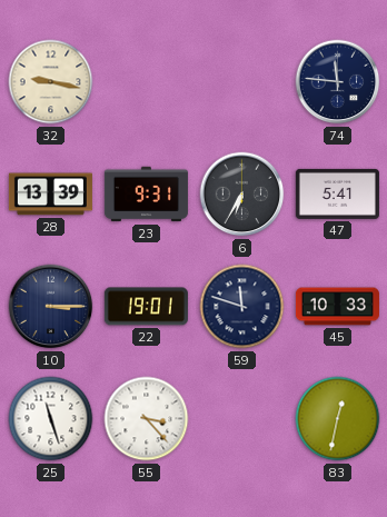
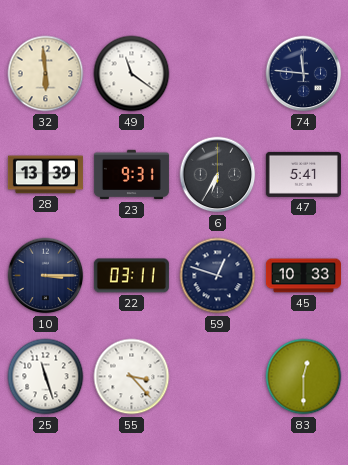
32: 9:17 -> 5:59
49: none -> 11:21
22: 19:01 -> 03:11
59: 11:48 -> 12:48
83: 12:32 -> 12:30
